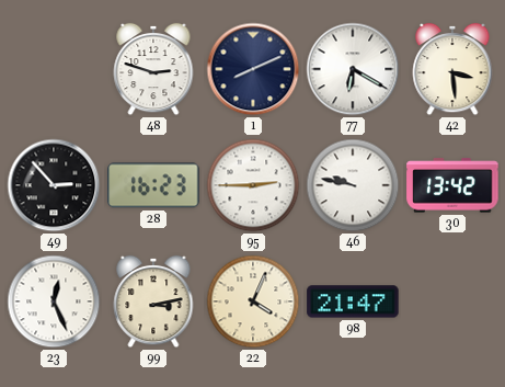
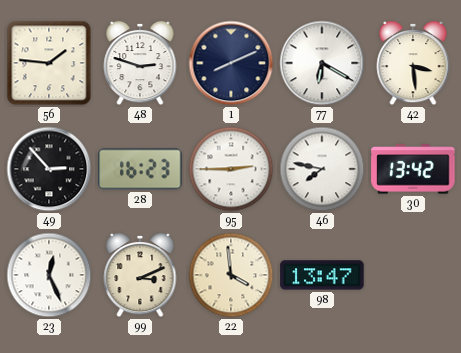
56: none -> 1:46
46: 9:47 -> 7:47
99: 3:13 -> 3:11
22: 4:04 -> 3:59
98: 21:47 -> 13:47
